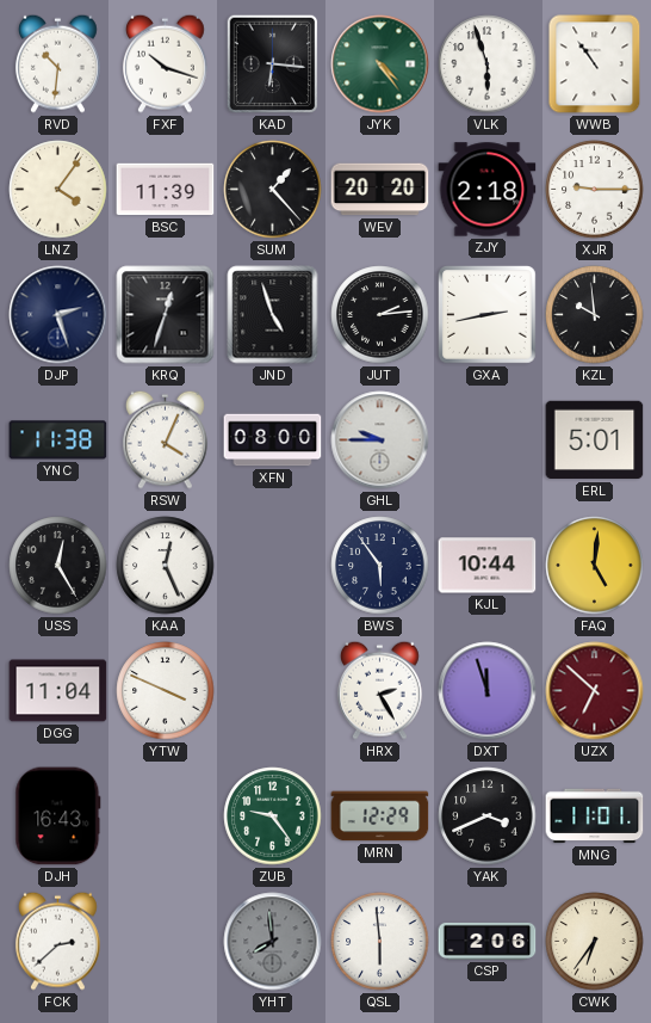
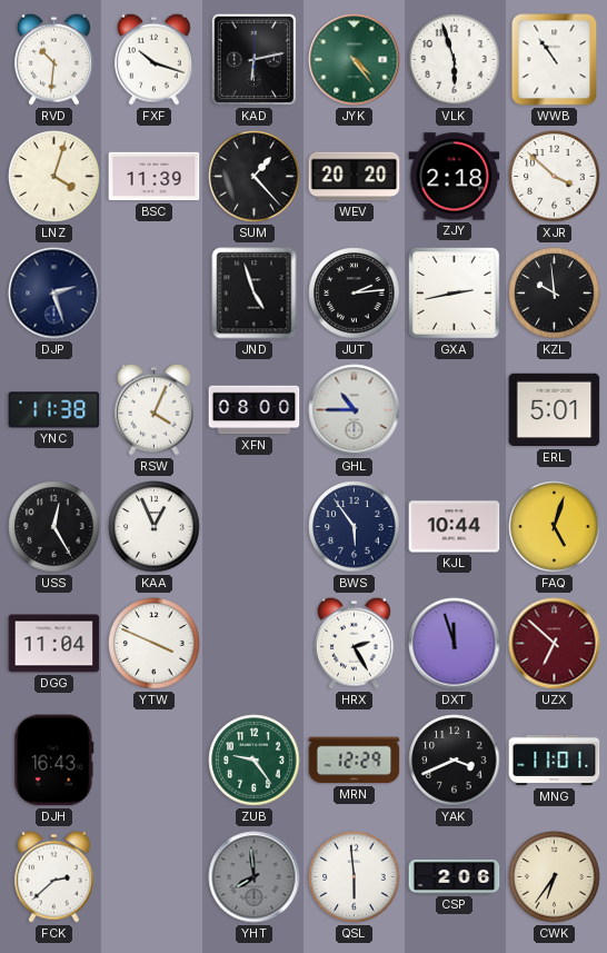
KAD: 6:16 -> 6:13
LNZ: 4:06 -> 4:03
XJR: 9:15 -> 3:52
KRQ: 12:33 -> none
GHL: 9:45 -> 10:45
KAA: 12:26 -> 12:56
FAQ: 5:01 -> 5:03
